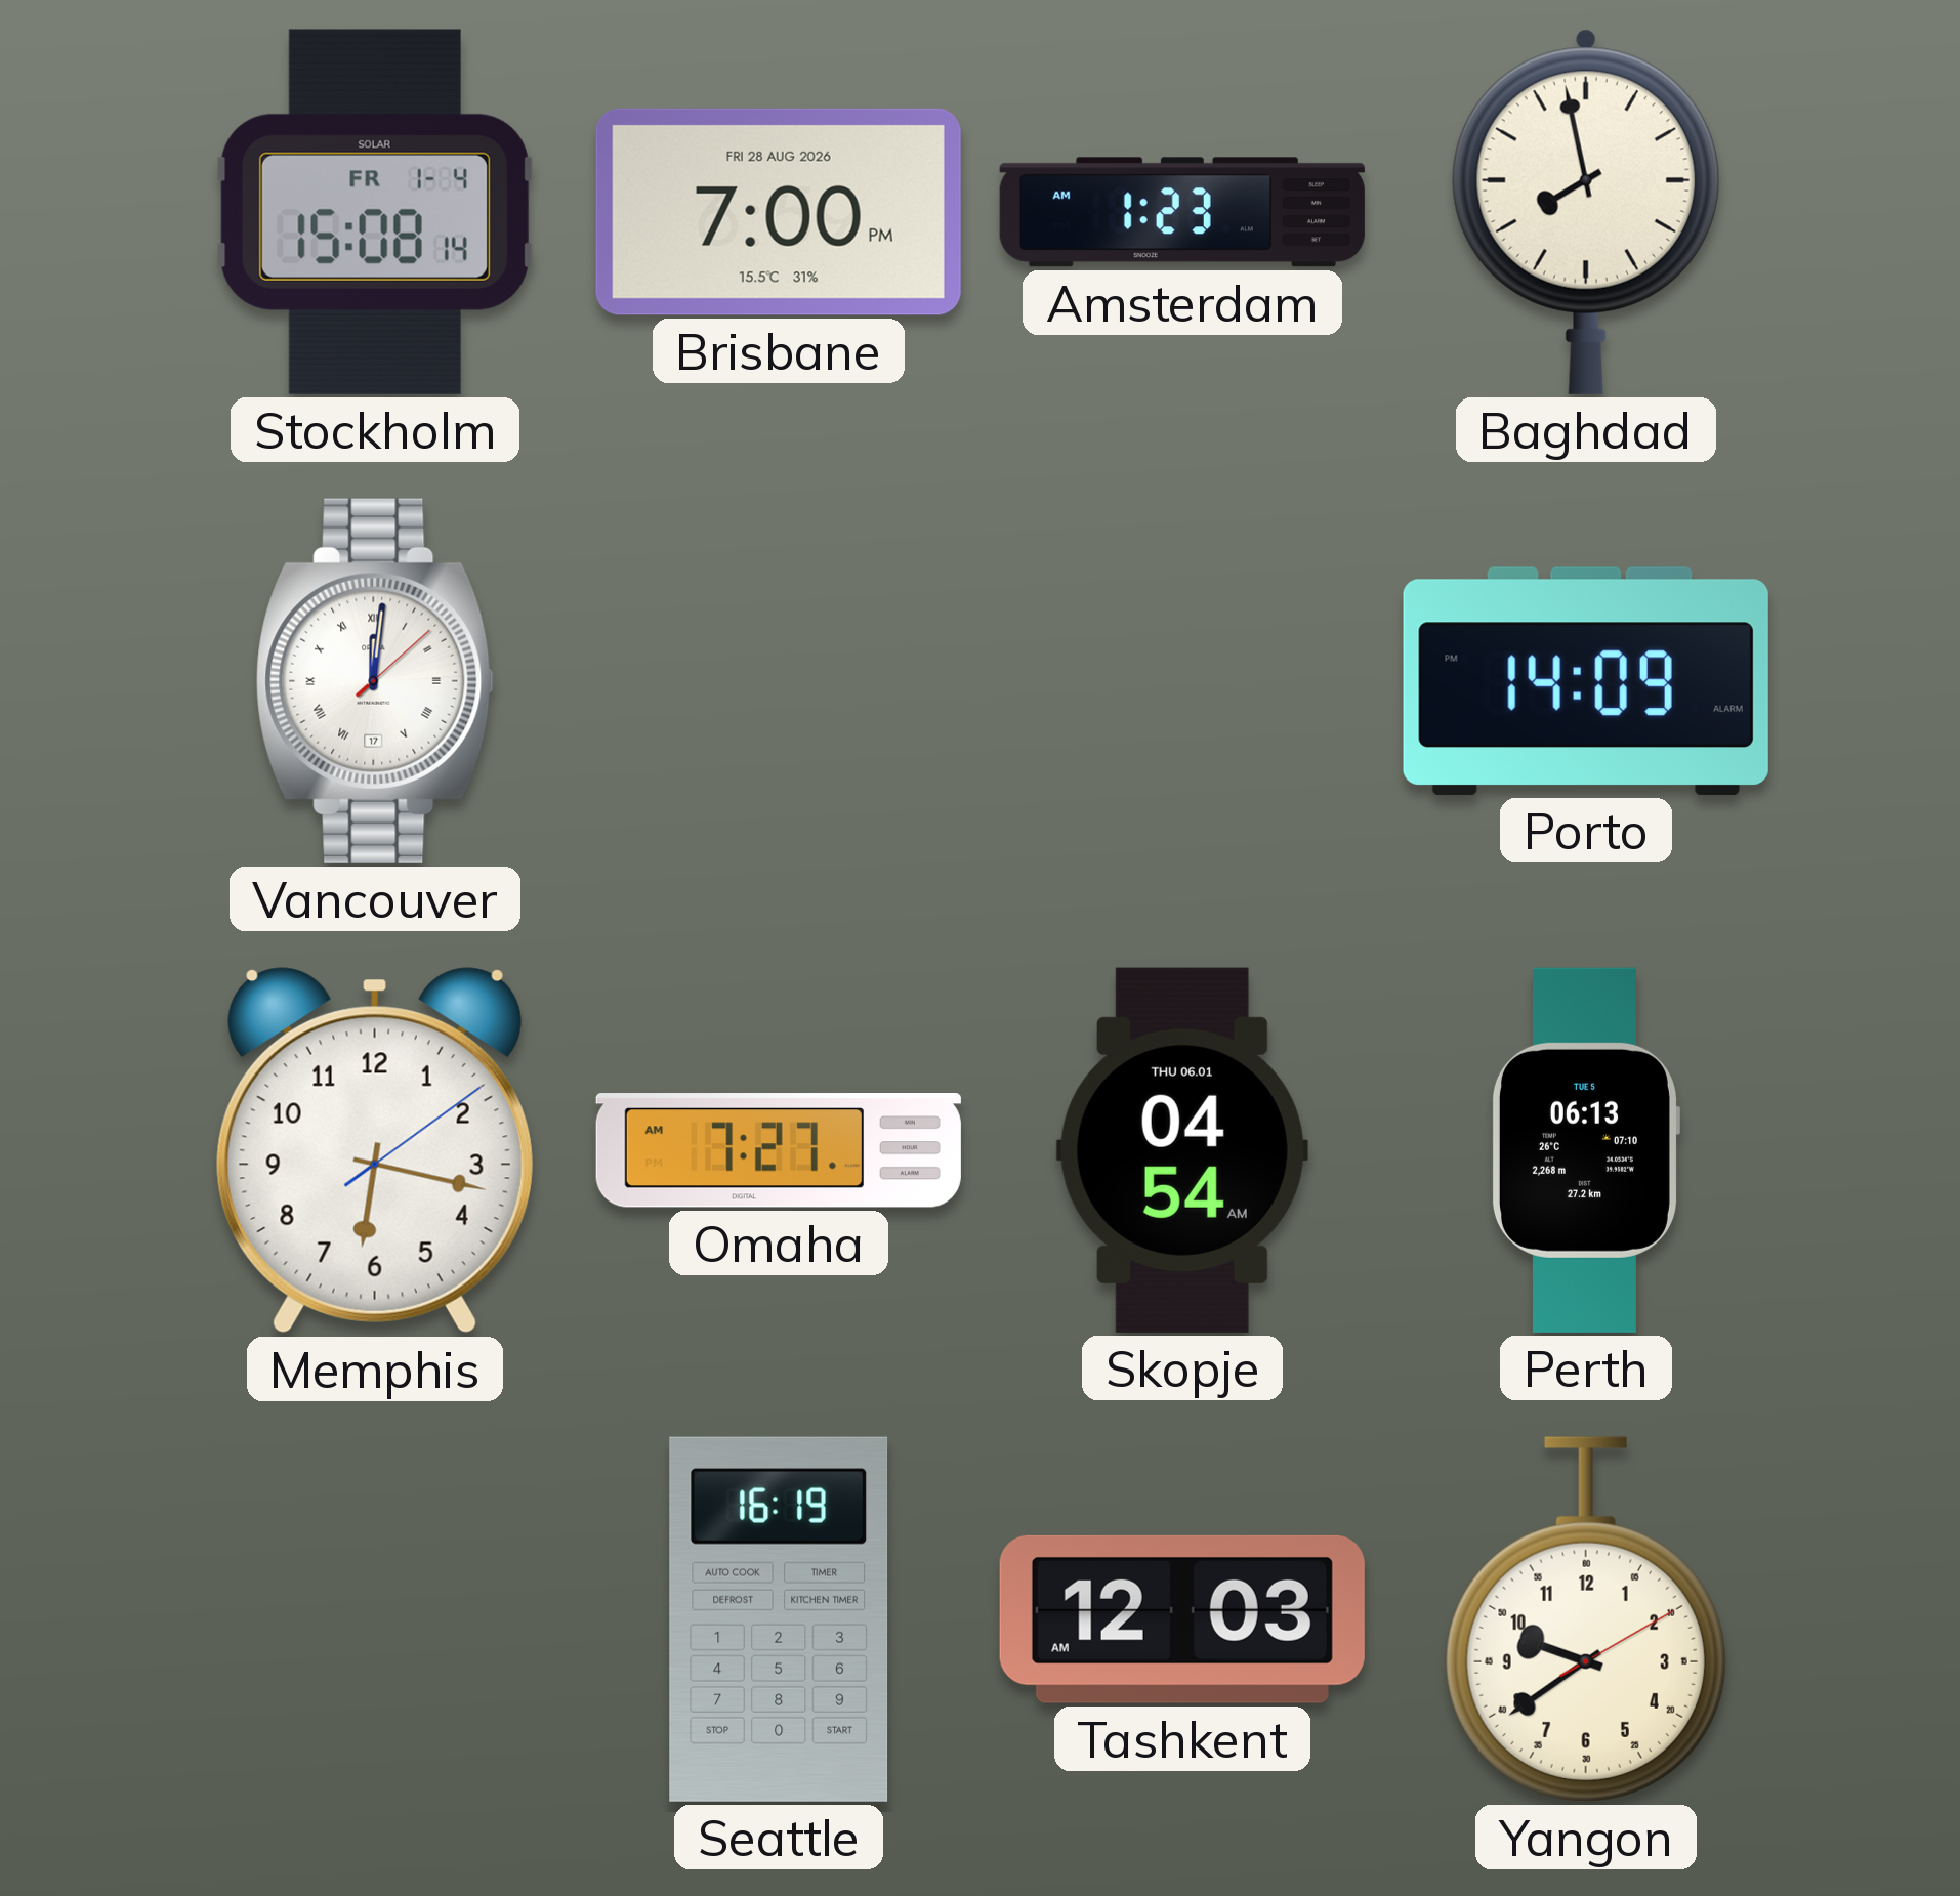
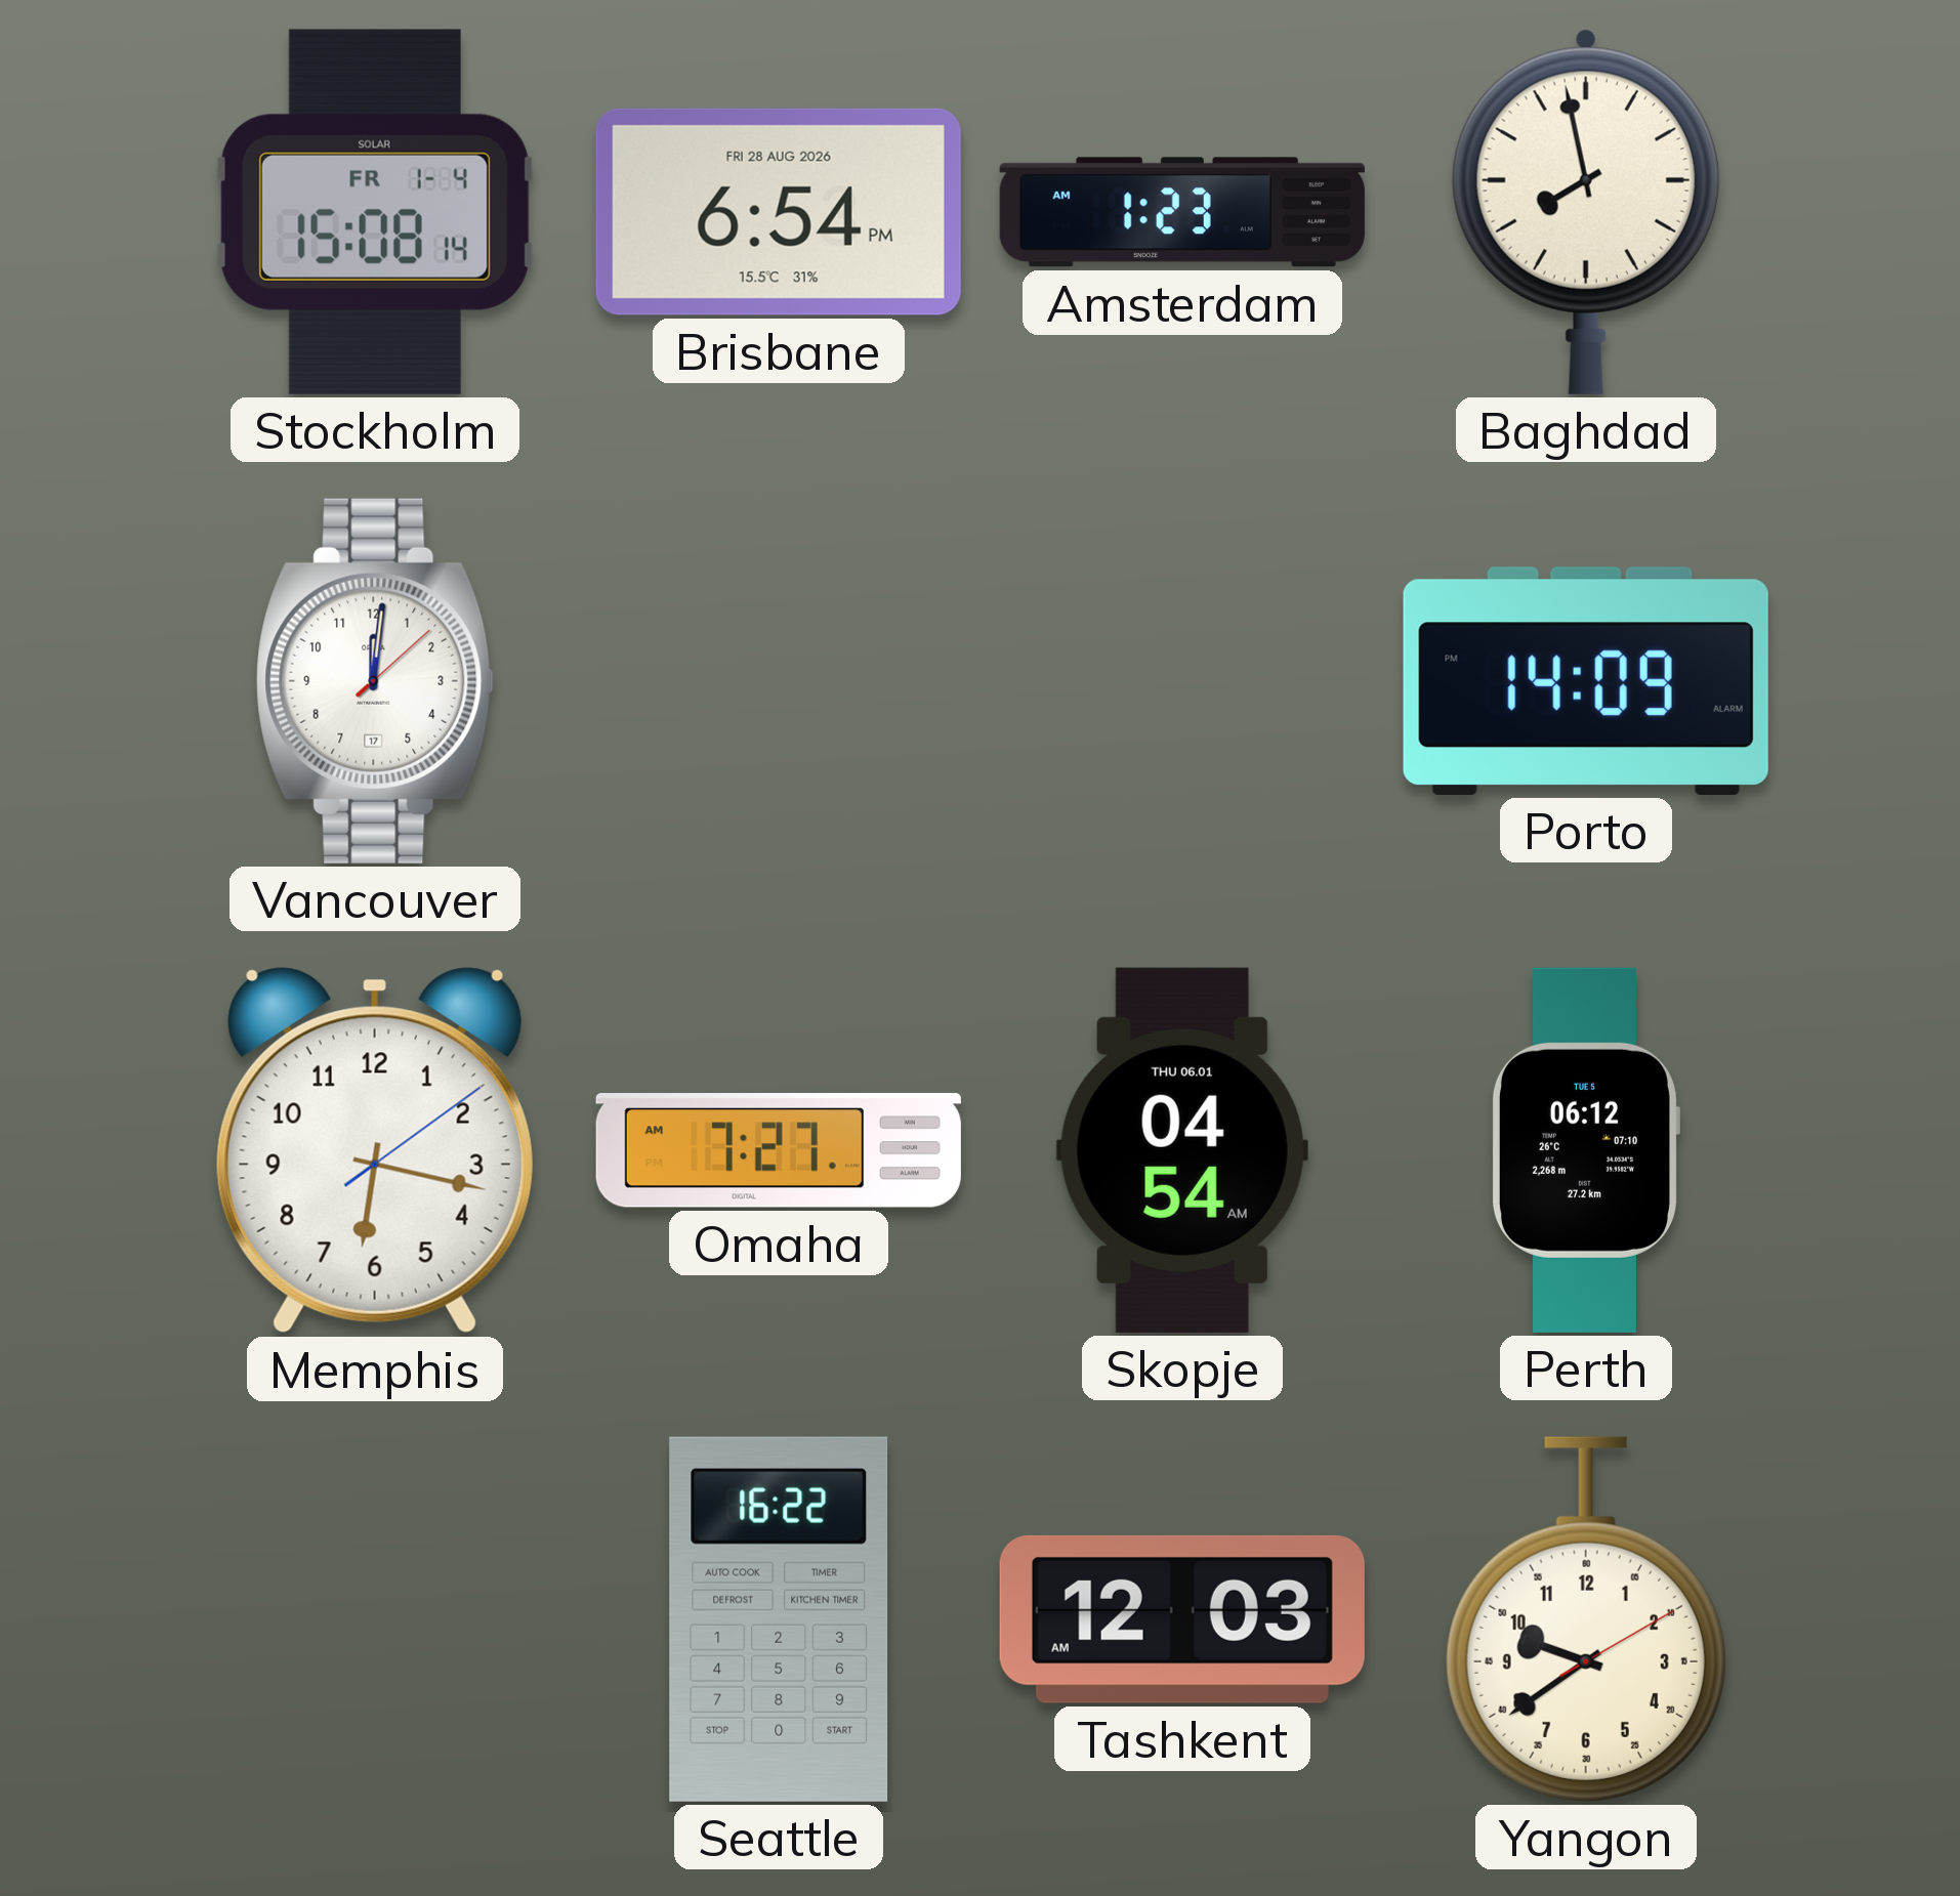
Brisbane: 7:00 -> 6:54
Vancouver numerals: Roman -> Arabic
Perth: 06:13 -> 06:12
Seattle: 16:19 -> 16:22
